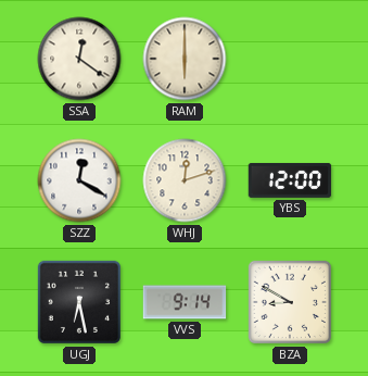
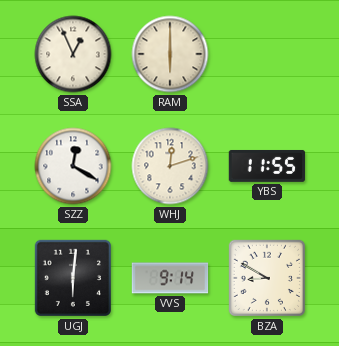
SSA: 12:21 -> 12:56
YBS: 12:00 -> 11:55
UGJ: 6:28 -> 6:01
